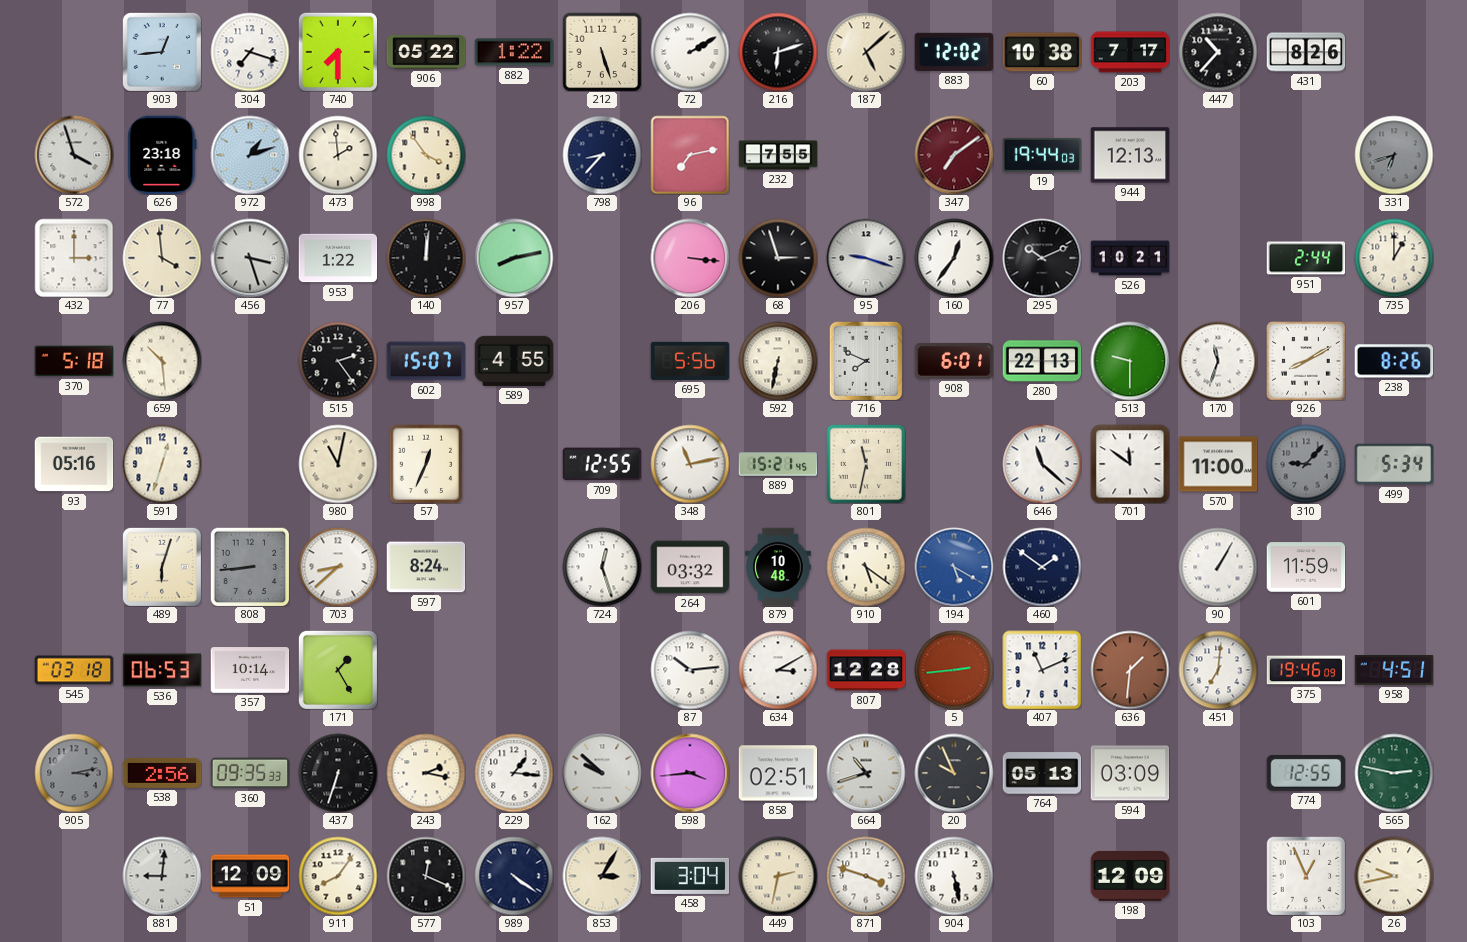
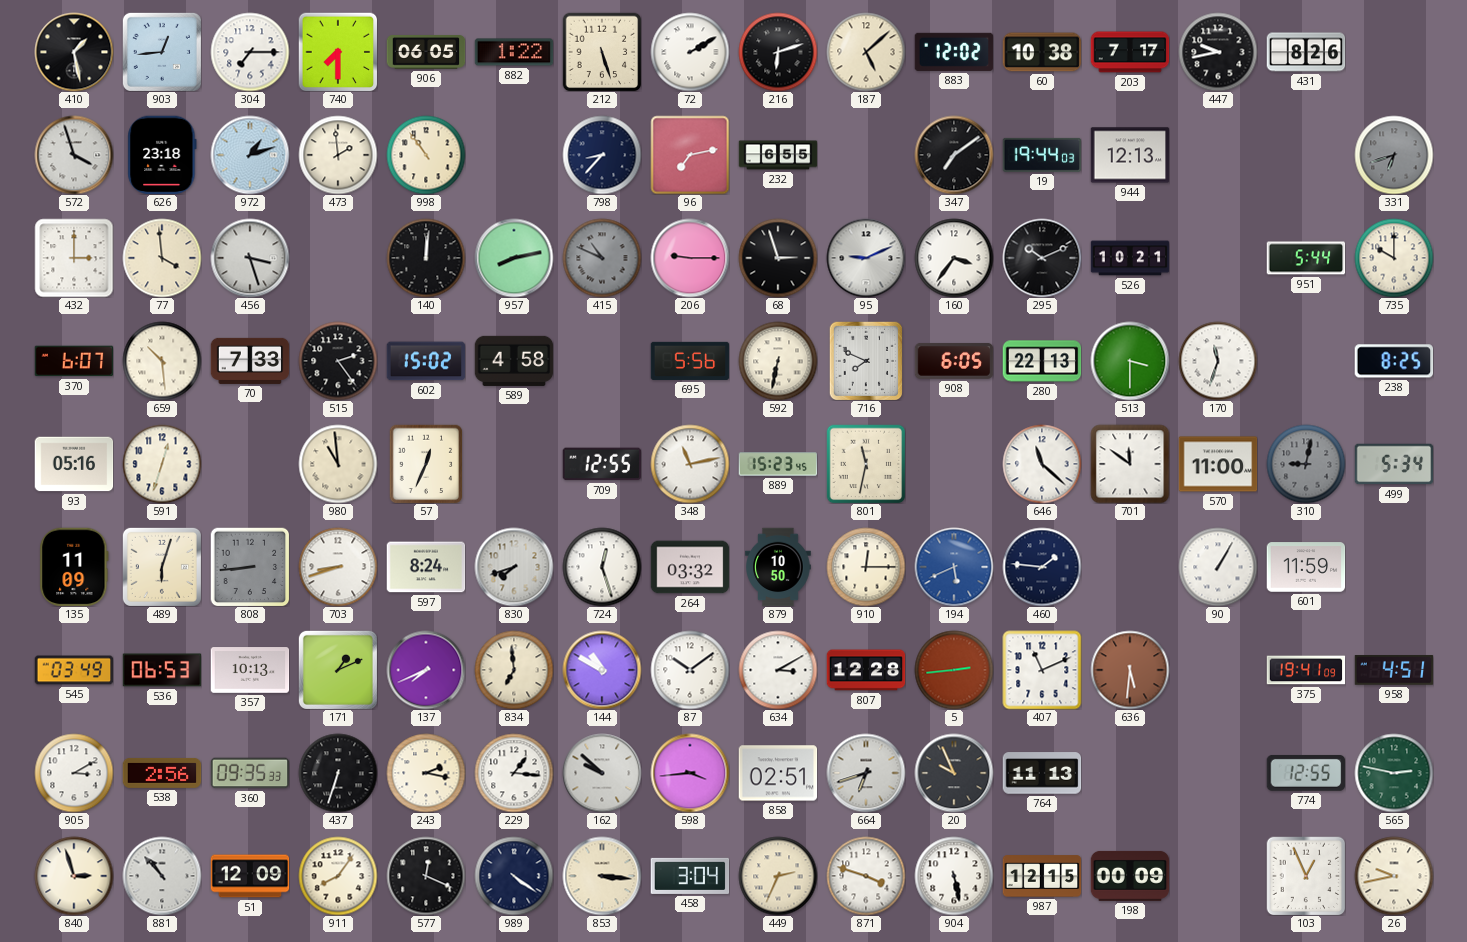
410: none -> 1:28
304: 7:18 -> 7:15
906: 05:22 -> 06:05
447: 10:37 -> 9:43
998: 3:54 -> 10:54
232: 7:55 -> 6:55
347 dial: burgundy -> black
953: 1:22 -> none
415: none -> 10:49
206: 3:16 -> 9:15
95: 9:18 -> 9:11
160: 12:36 -> 3:36
951: 2:44 -> 5:44
735: 1:00 -> 10:00
370: 5:18 -> 6:07
70: none -> 7:33
602: 15:07 -> 15:02
589: 4:55 -> 4:58
908: 6:01 -> 6:05
513: 9:30 -> 3:30
926: 8:10 -> none
238: 8:26 -> 8:25
980: 11:02 -> 10:59
889: 15:21 -> 15:23
310: 9:07 -> 9:02
135: none -> 11:09
703: 8:38 -> 8:42
830: none -> 7:42
879: 10:48 -> 10:50
910: 5:21 -> 12:15
194: 5:20 -> 5:41
460: 1:51 -> 1:46
545: 03:18 -> 03:49
357: 10:14 -> 10:13
171: 1:25 -> 1:11
137: none -> 7:41
834: none -> 6:59
144: none -> 10:50
87: 10:14 -> 10:09
636: 1:31 -> 5:31
451: 7:01 -> none
375: 19:46 -> 19:41
905: 3:13 -> 3:10
905 dial: grey -> white
664: 10:42 -> 6:42
764: 05:13 -> 11:13
594: 03:09 -> none
840: none -> 2:57
881: 9:01 -> 10:53
853: 3:05 -> 3:16
449: 2:32 -> 2:34
987: none -> 12:15
198: 12:09 -> 00:09
